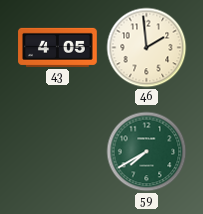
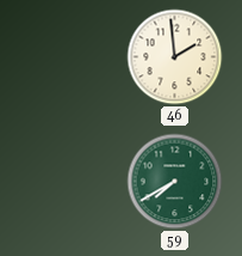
43: 4:05 -> none
